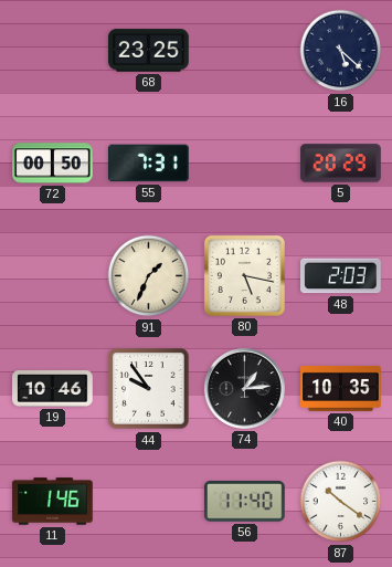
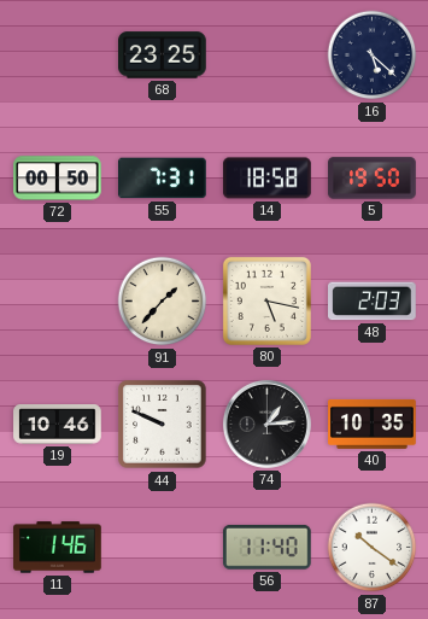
14: none -> 18:58
5: 20:29 -> 19:50
91: 1:34 -> 1:37
44: 9:54 -> 9:49
